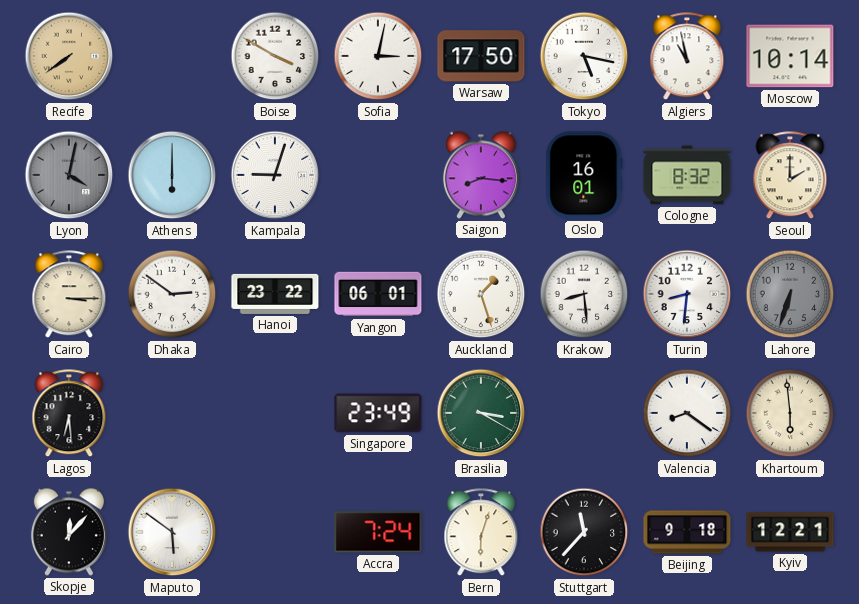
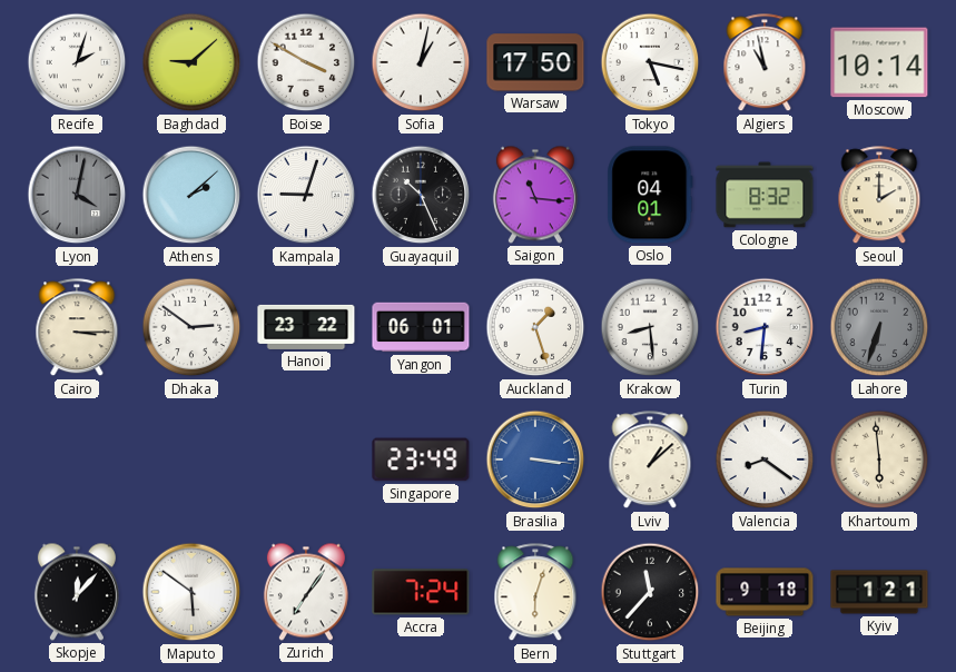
Recife: 7:39 -> 2:03
Recife dial: champagne -> white
Baghdad: none -> 9:08
Sofia: 3:02 -> 1:02
Athens: 6:00 -> 2:08
Guayaquil: none -> 10:26
Saigon: 8:16 -> 11:16
Oslo: 16:01 -> 04:01
Lagos: 6:29 -> none
Brasilia: 3:20 -> 3:16
Brasilia dial: green -> blue
Lviv: none -> 1:08
Zurich: none -> 7:06
Kyiv: 12:21 -> 1:21
